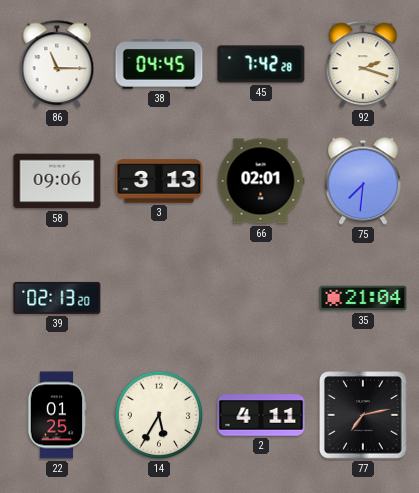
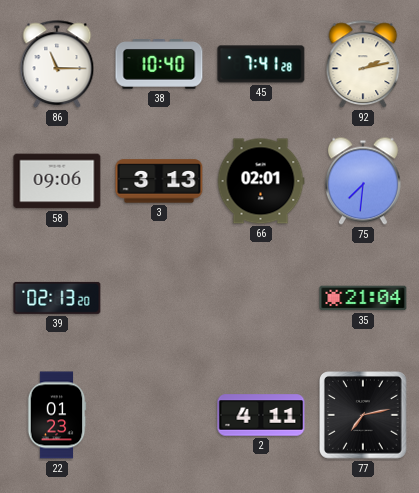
38: 04:45 -> 10:40
45: 7:42 -> 7:41
92: 2:18 -> 2:13
22: 01:25 -> 01:23
14: 5:35 -> none
